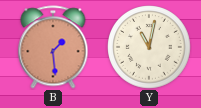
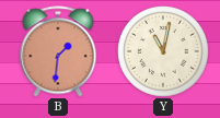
B: 1:29 -> 1:31
